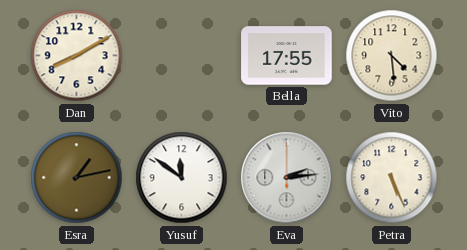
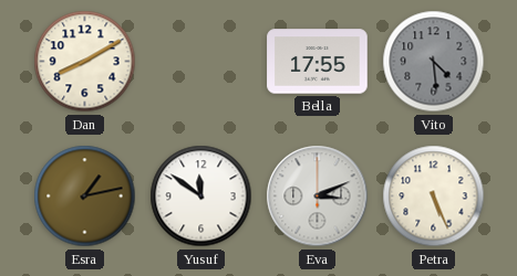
Vito dial: cream -> grey
Eva: 2:14 -> 3:11
